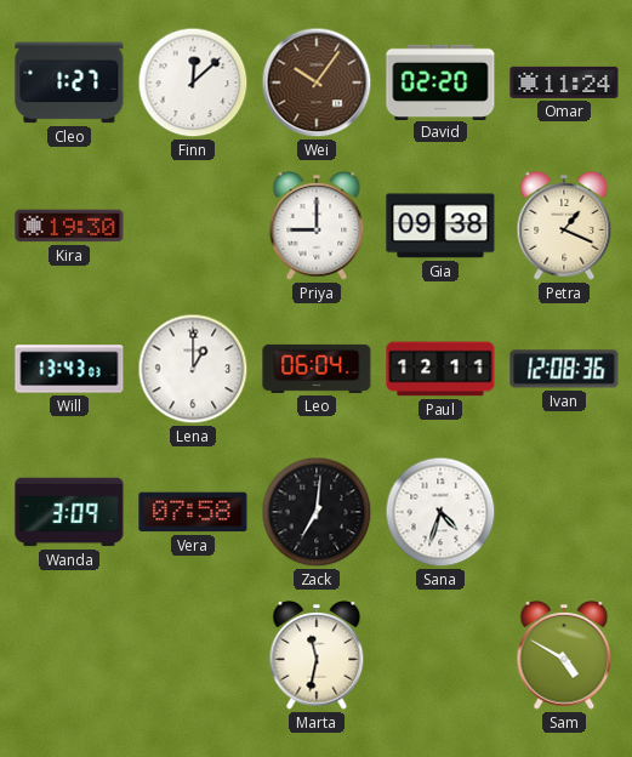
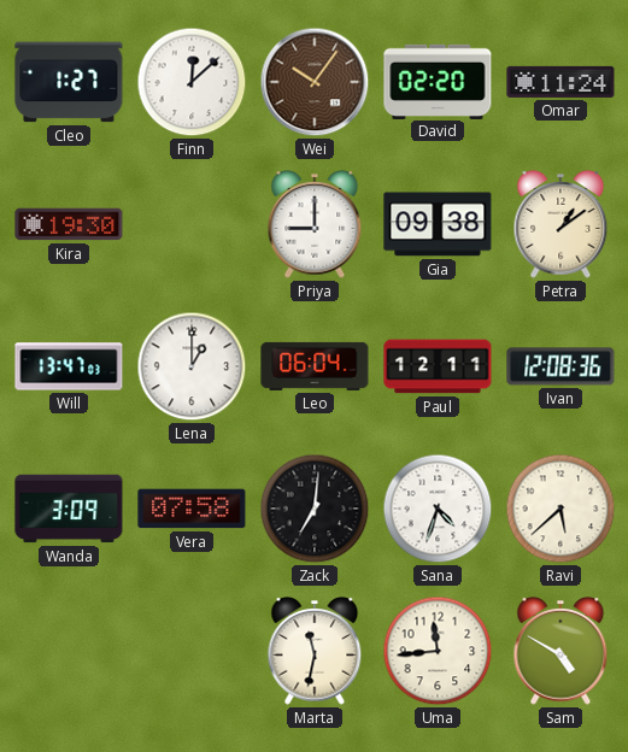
Petra: 1:19 -> 1:09
Will: 13:43 -> 13:47
Ravi: none -> 5:38
Uma: none -> 11:44
